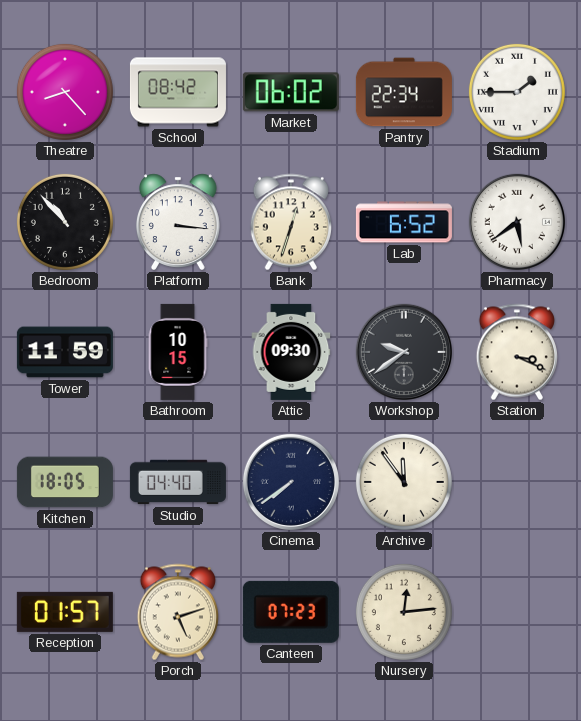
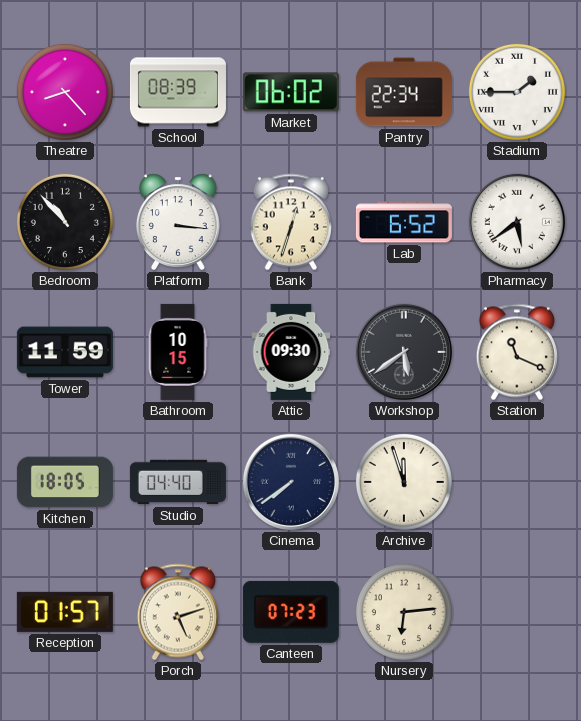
School: 08:42 -> 08:39
Workshop: 9:39 -> 5:39
Station: 3:19 -> 11:19
Archive: 11:54 -> 11:57
Nursery: 12:14 -> 6:14
